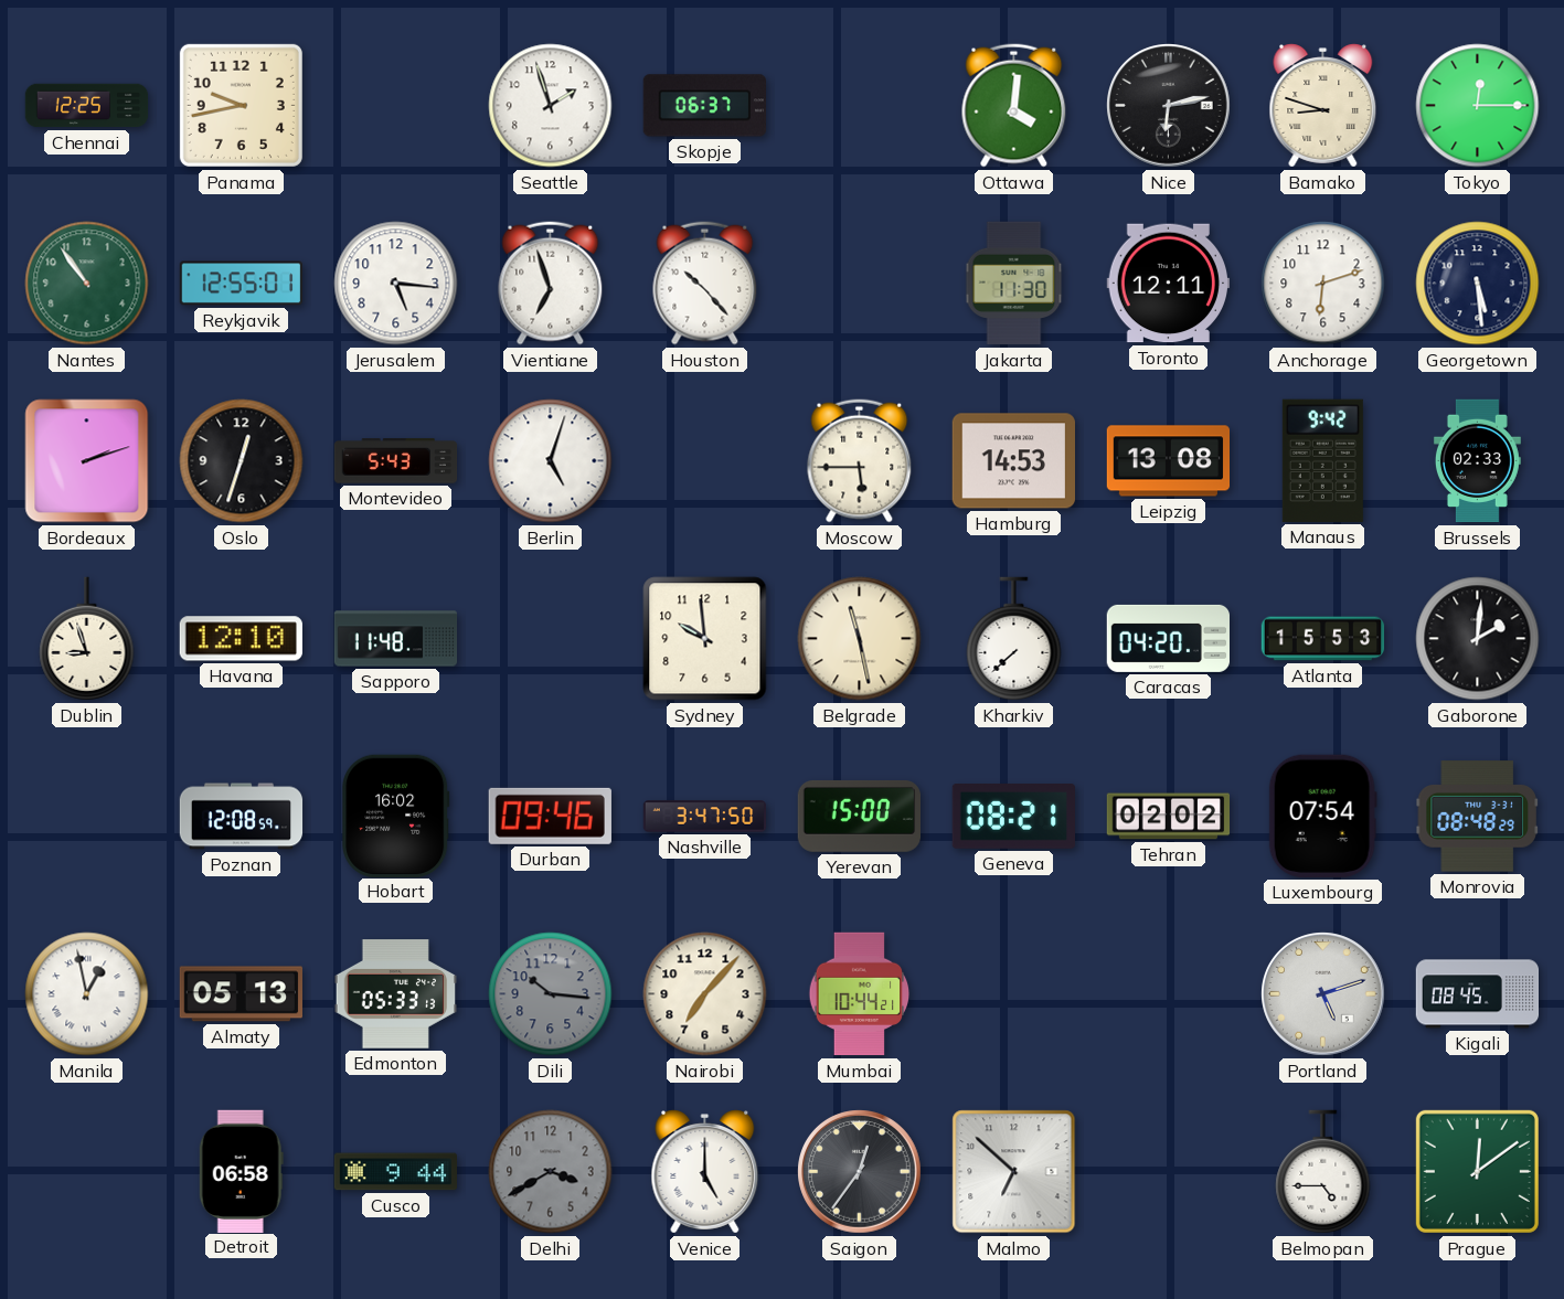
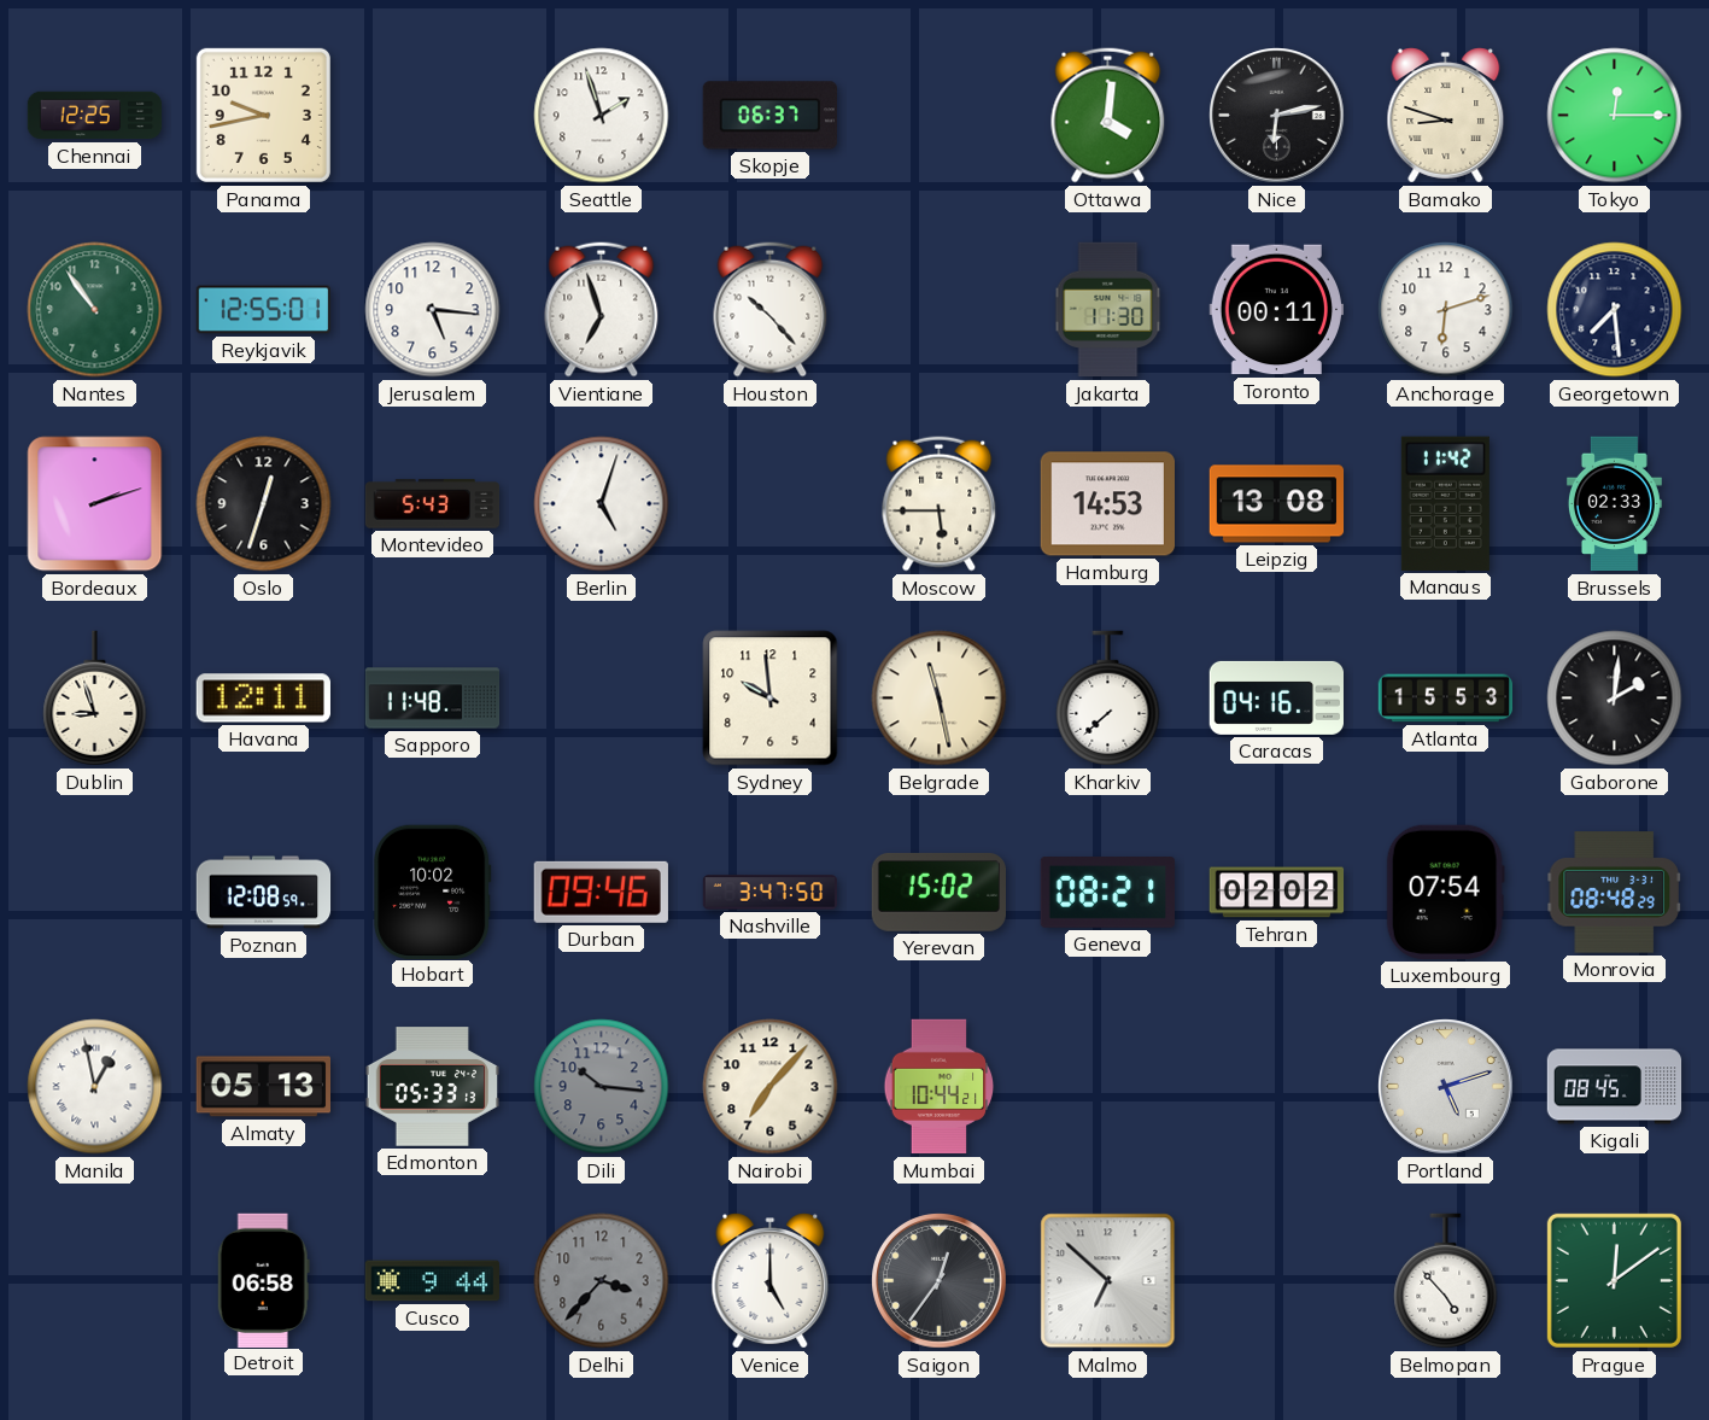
Toronto: 12:11 -> 00:11
Georgetown: 5:29 -> 7:29
Manaus: 9:42 -> 11:42
Havana: 12:10 -> 12:11
Caracas: 04:20 -> 04:16
Hobart: 16:02 -> 10:02
Yerevan: 15:00 -> 15:02
Delhi: 3:40 -> 3:37
Belmopan: 4:45 -> 4:53
